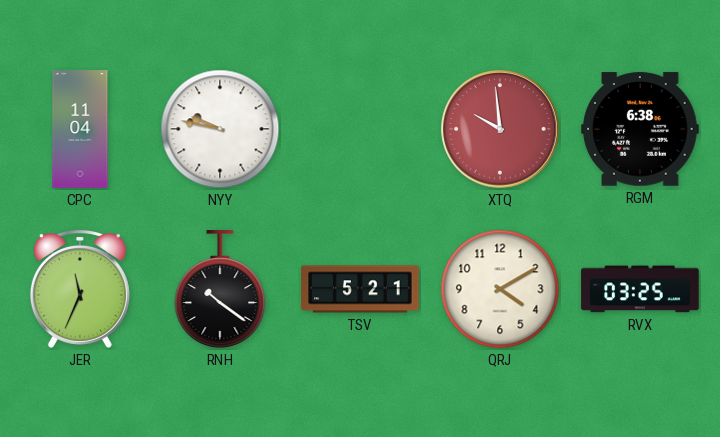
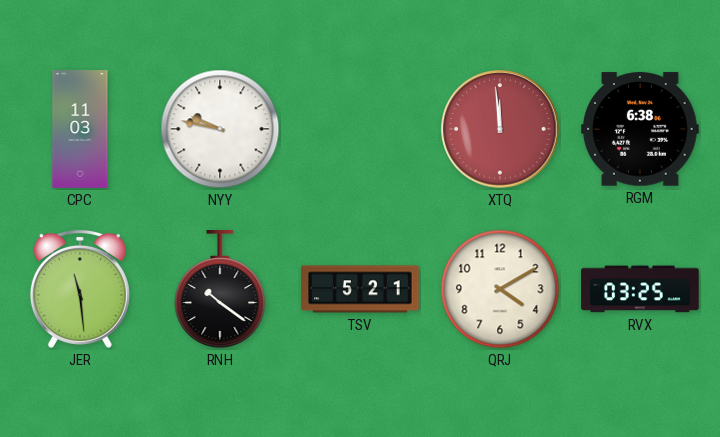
CPC: 11:04 -> 11:03
XTQ: 9:59 -> 11:59
JER: 11:34 -> 11:29
